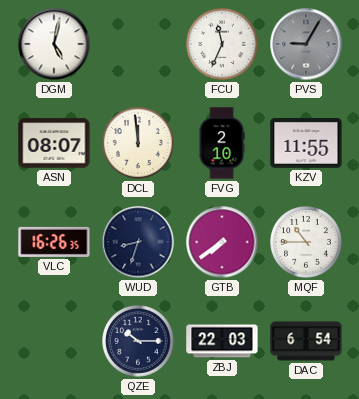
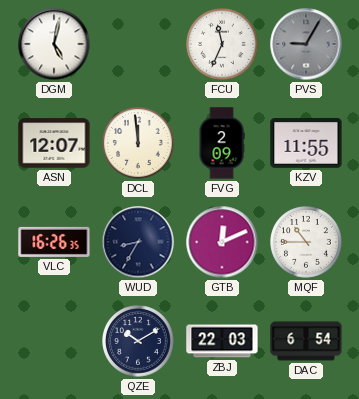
ASN: 08:07 -> 12:07
FVG: 2:10 -> 2:09
WUD: 8:33 -> 8:35
GTB: 7:39 -> 12:11
QZE: 10:15 -> 10:10
